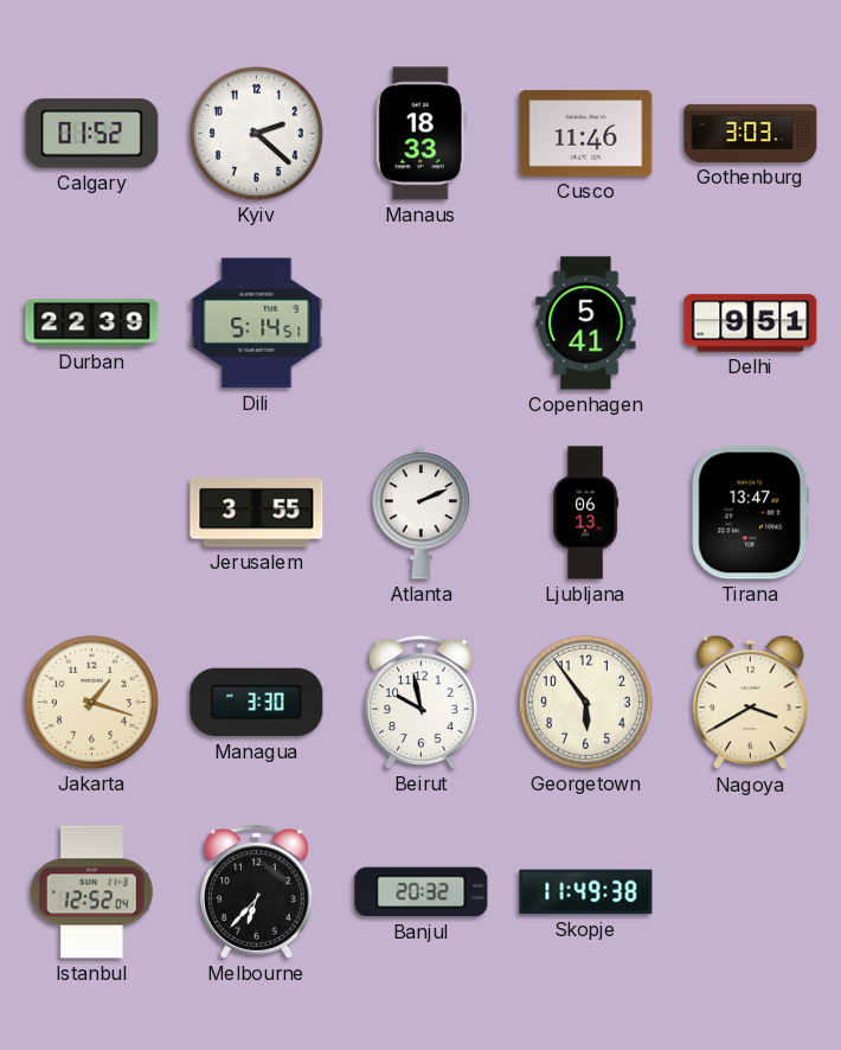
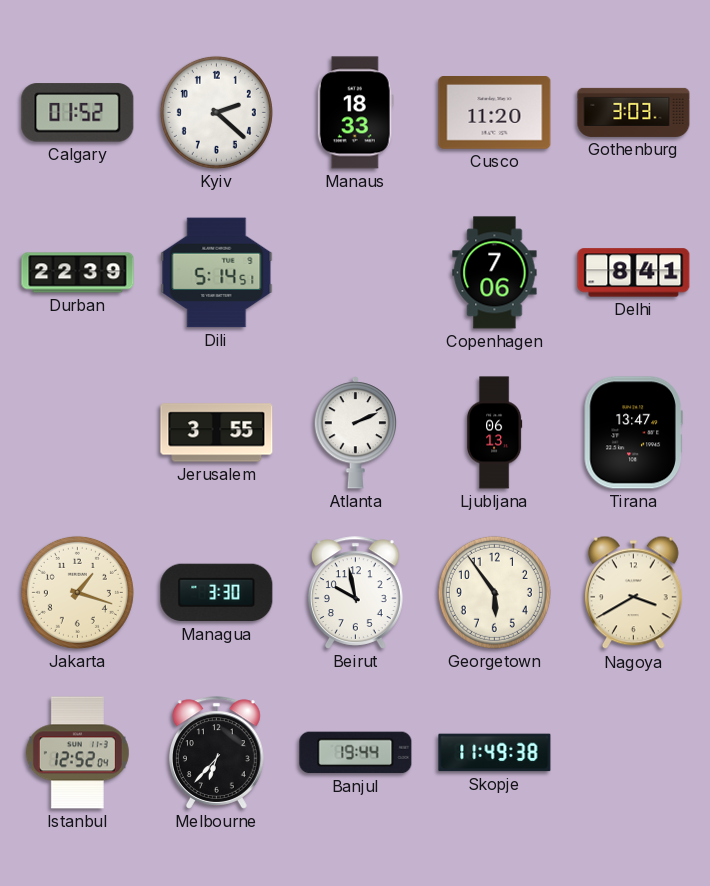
Cusco: 11:46 -> 11:20
Copenhagen: 5:41 -> 7:06
Delhi: 9:51 -> 8:41
Banjul: 20:32 -> 19:44
